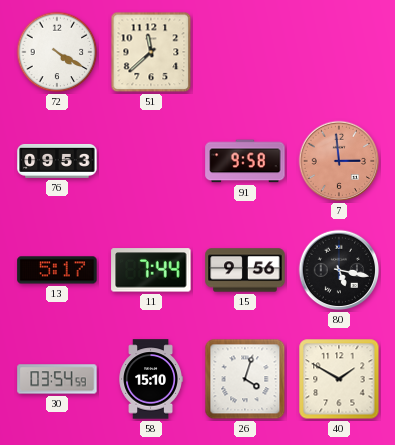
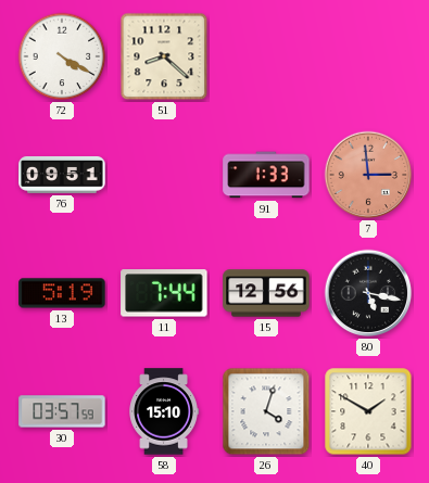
51: 11:38 -> 8:22
76: 09:53 -> 09:51
91: 9:58 -> 1:33
13: 5:17 -> 5:19
15: 9:56 -> 12:56
30: 03:54 -> 03:57
